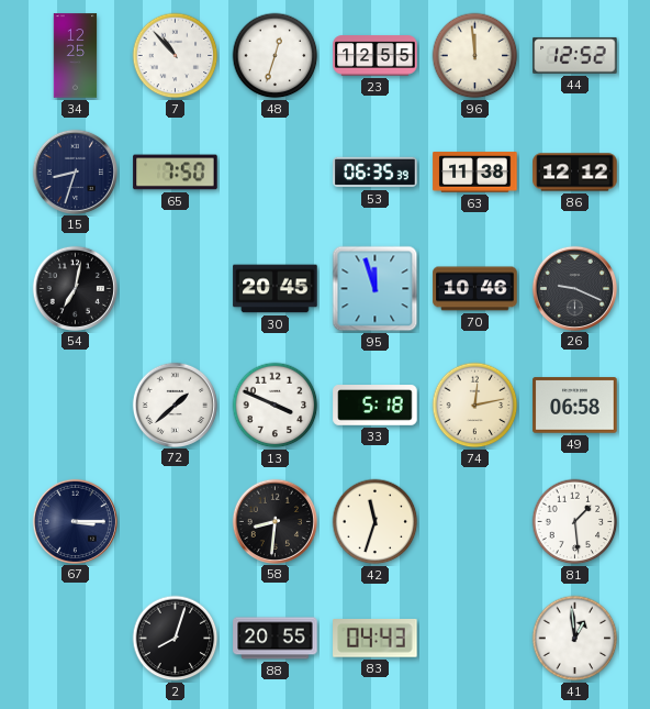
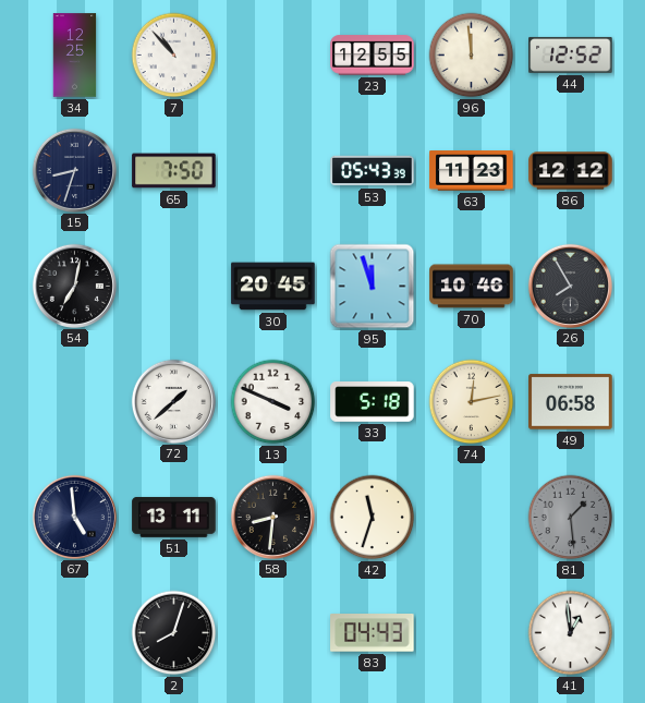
48: 12:33 -> none
53: 06:35 -> 05:43
63: 11:38 -> 11:23
26: 9:19 -> 7:55
67: 3:15 -> 4:59
51: none -> 13:11
81 dial: white -> grey
88: 20:55 -> none
